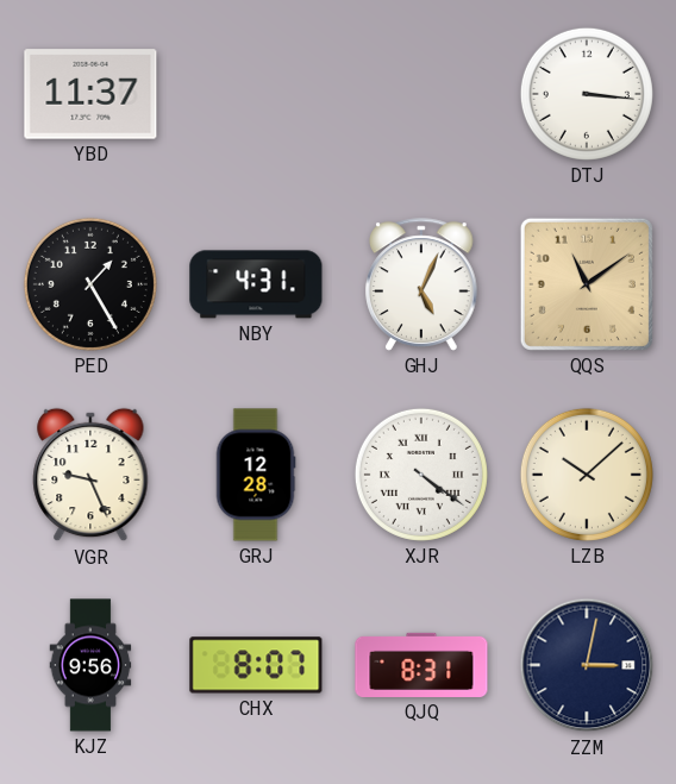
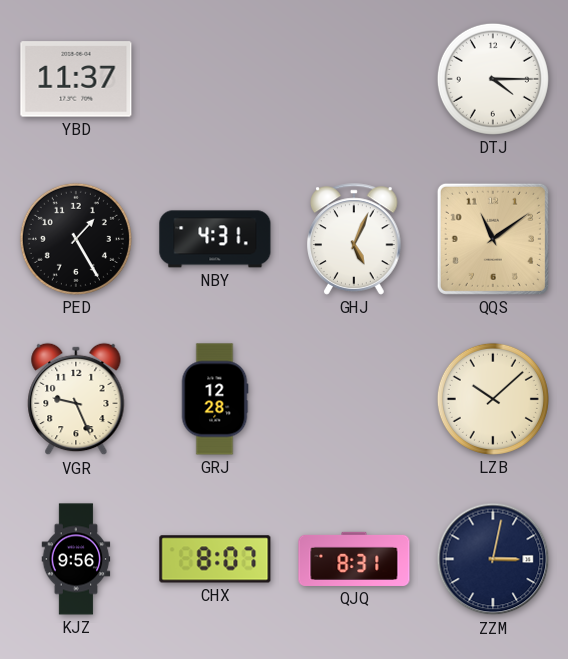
DTJ: 3:16 -> 4:15
XJR: 4:21 -> none
